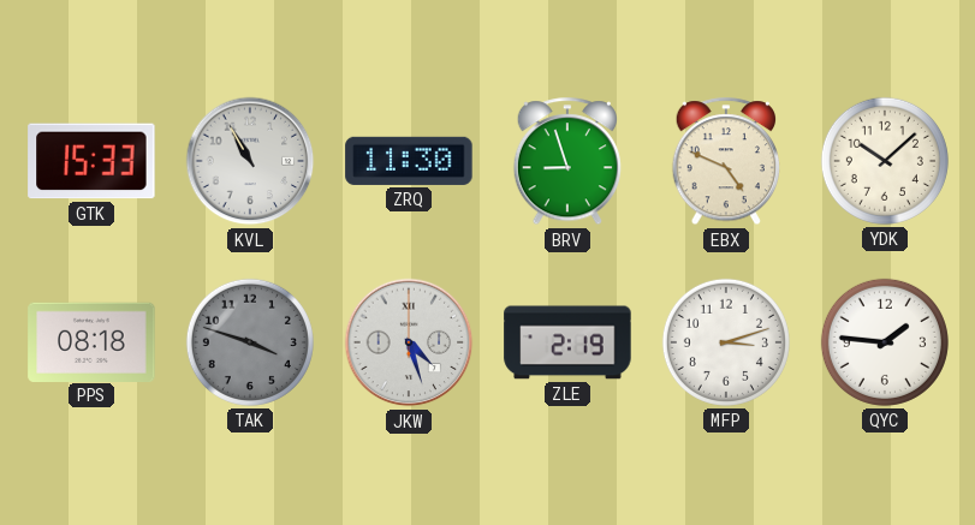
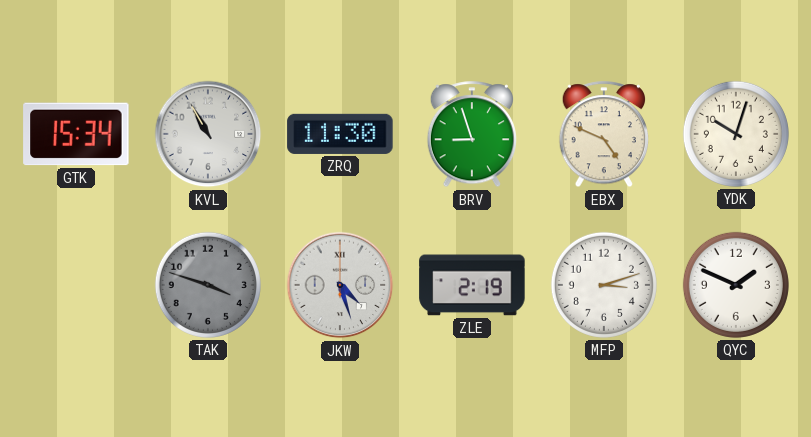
GTK: 15:33 -> 15:34
YDK: 10:08 -> 10:03
PPS: 08:18 -> none
QYC: 1:46 -> 1:49
